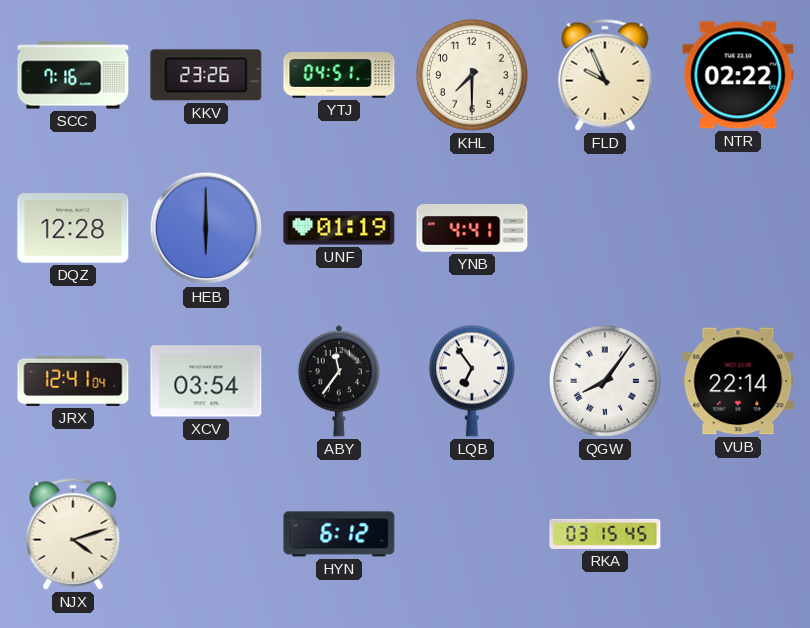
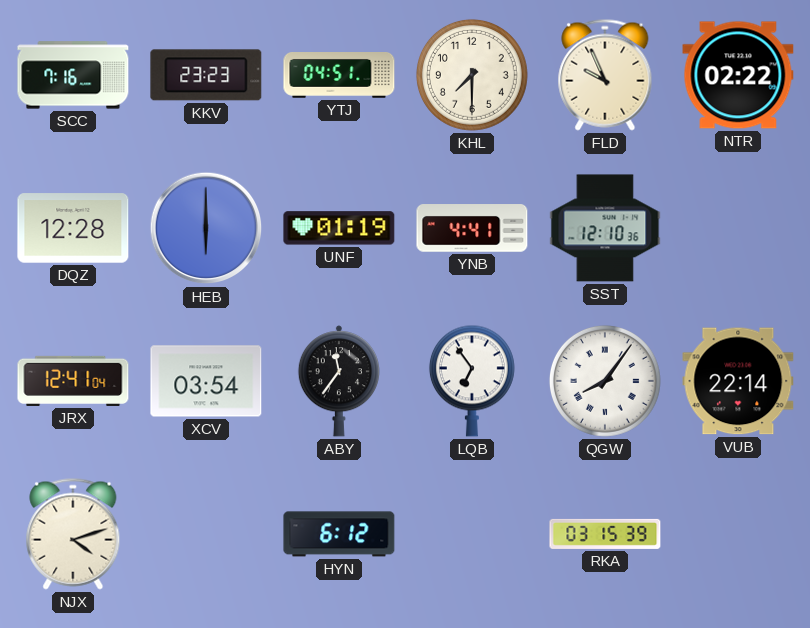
KKV: 23:26 -> 23:23
SST: none -> 12:10
RKA: 03:15:45 -> 03:15:39
